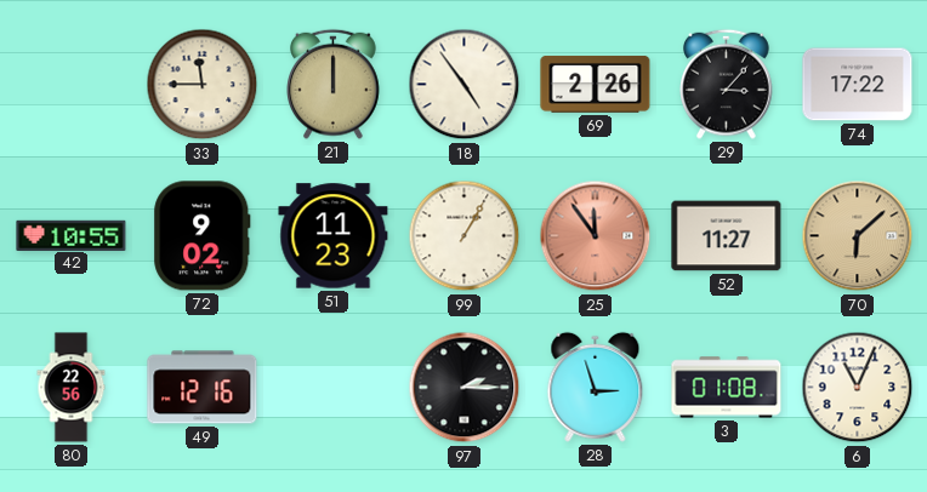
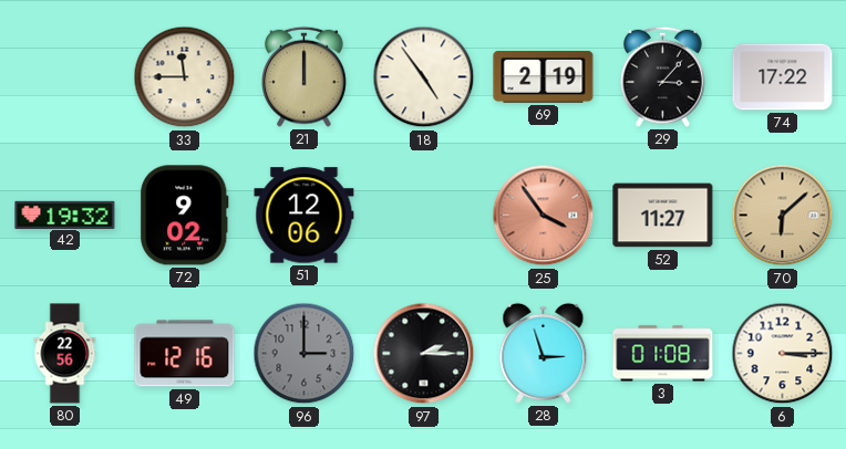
69: 2:26 -> 2:19
42: 10:55 -> 19:32
51: 11:23 -> 12:06
99: 1:05 -> none
25: 11:54 -> 3:54
96: none -> 3:00
6: 11:04 -> 3:15
